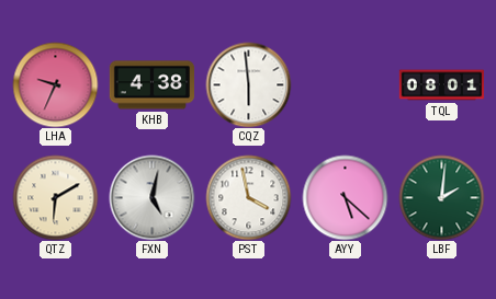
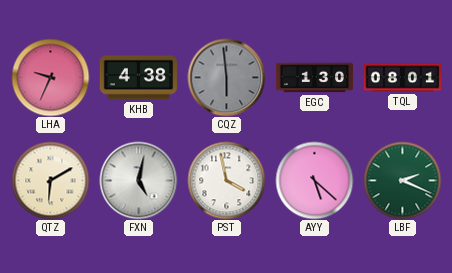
CQZ dial: white -> grey
EGC: none -> 1:30
LBF: 2:01 -> 2:19
